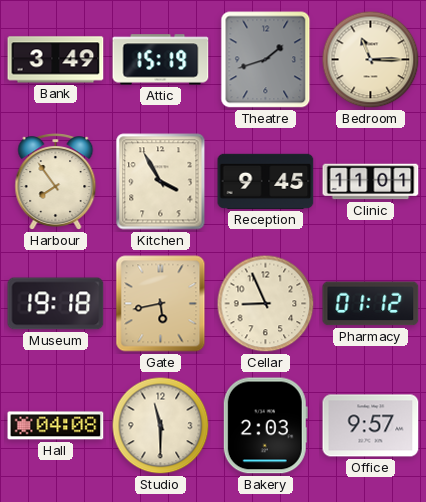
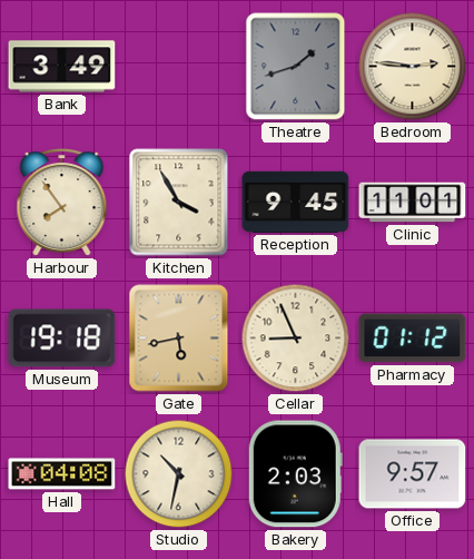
Attic: 15:19 -> none
Bedroom: 11:15 -> 2:46
Studio: 11:30 -> 10:32
